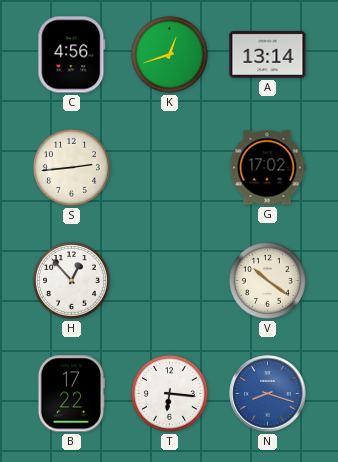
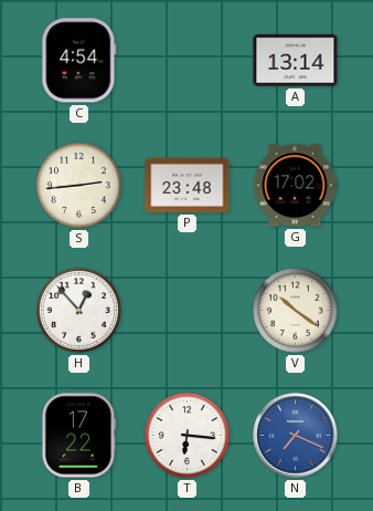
C: 4:56 -> 4:54
K: 12:42 -> none
P: none -> 23:48
N: 8:18 -> 7:19
